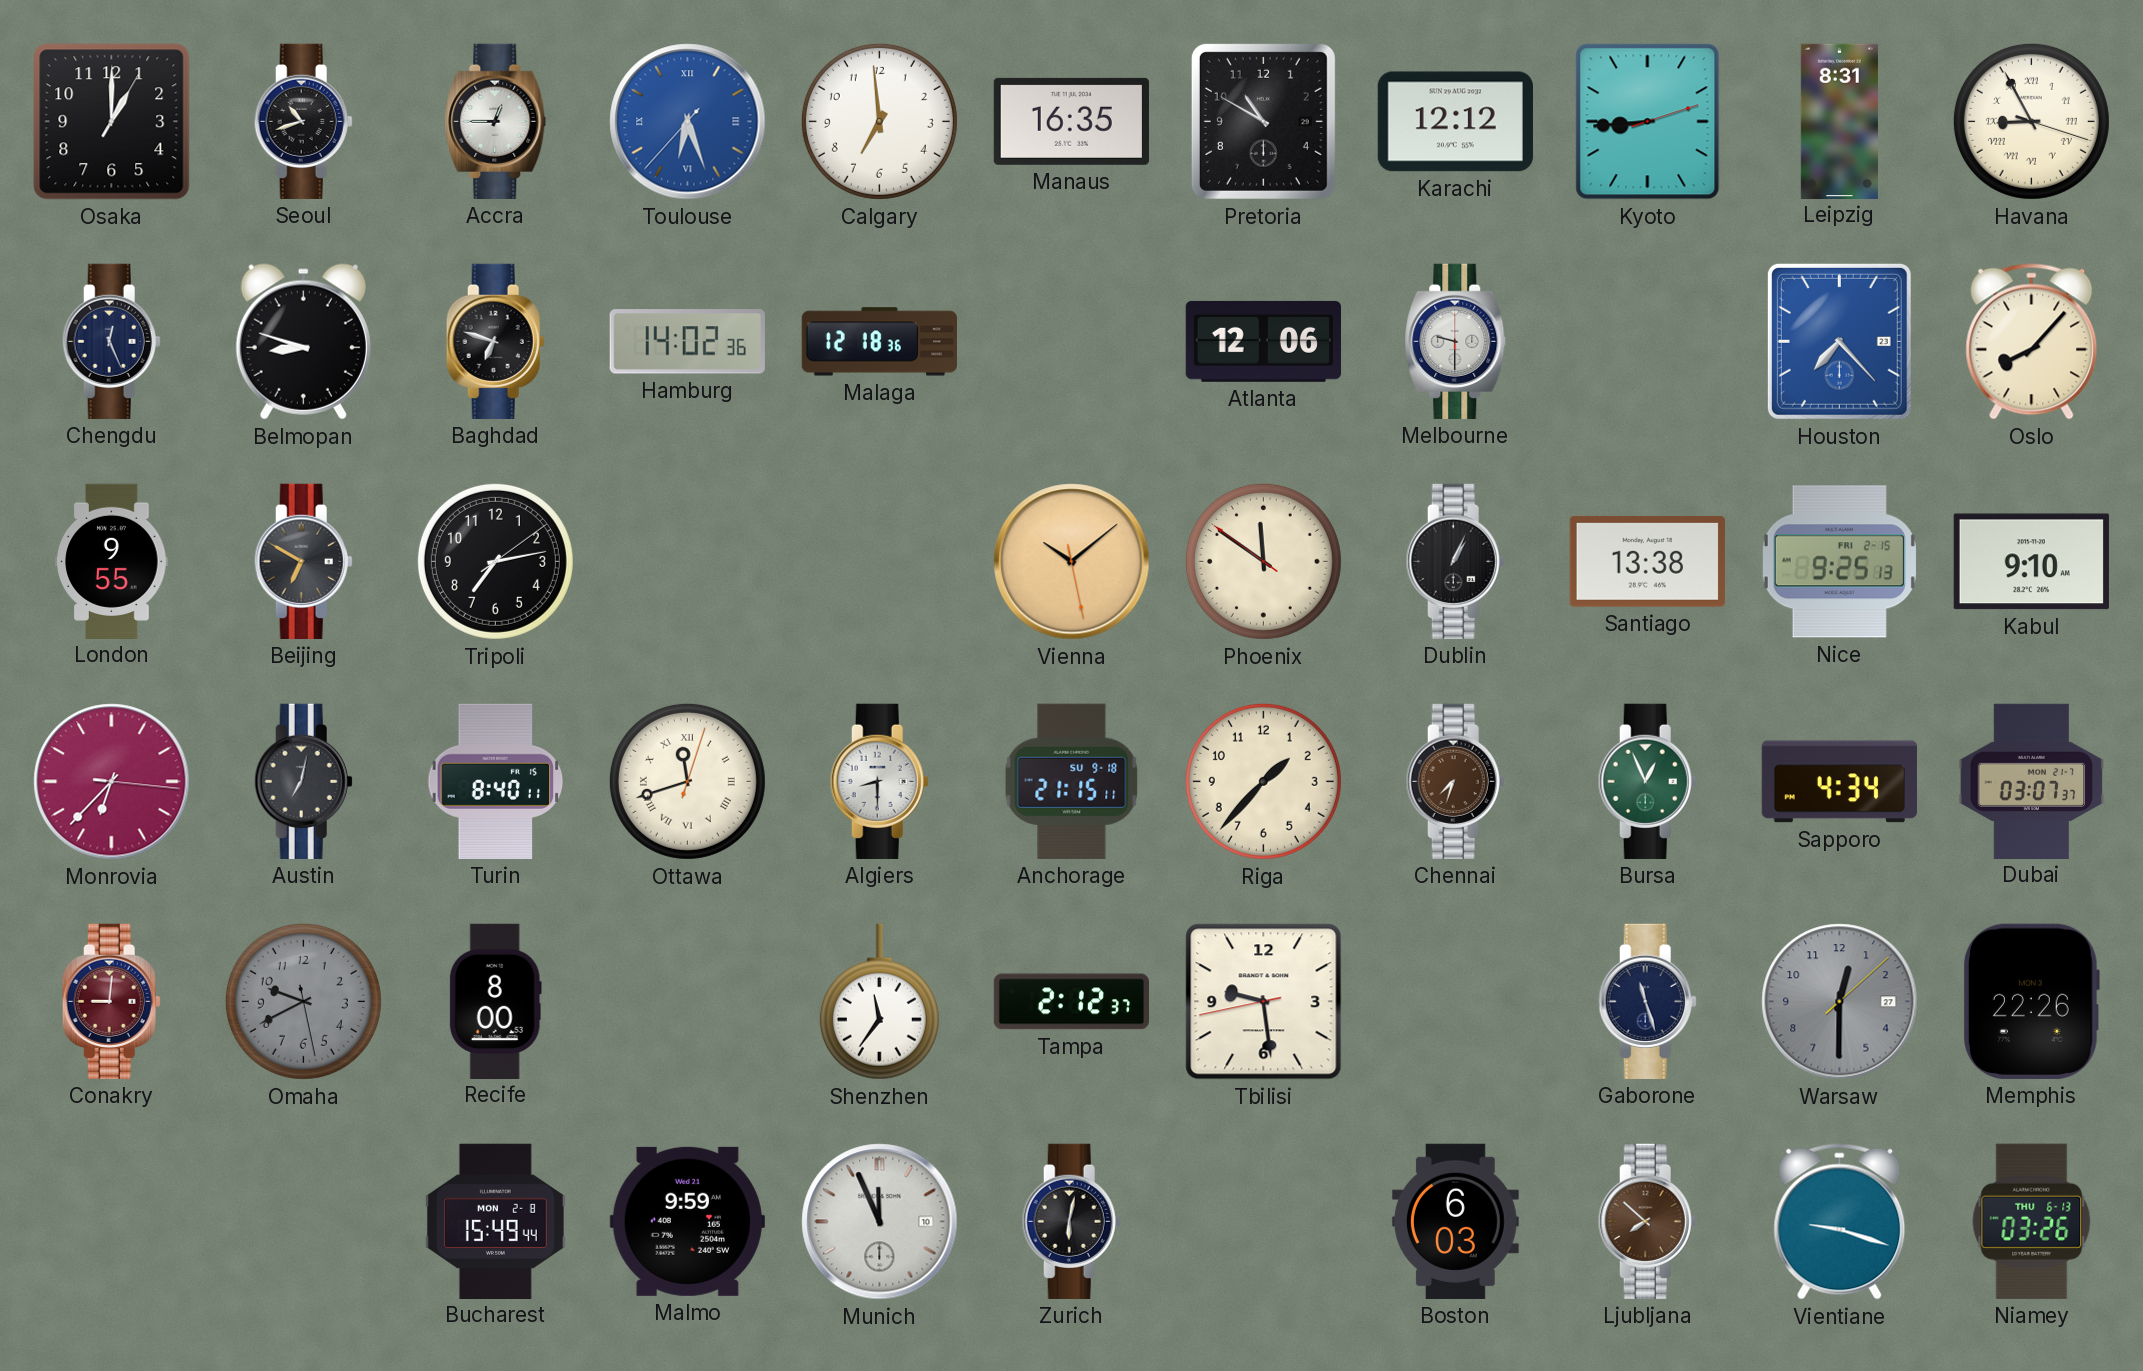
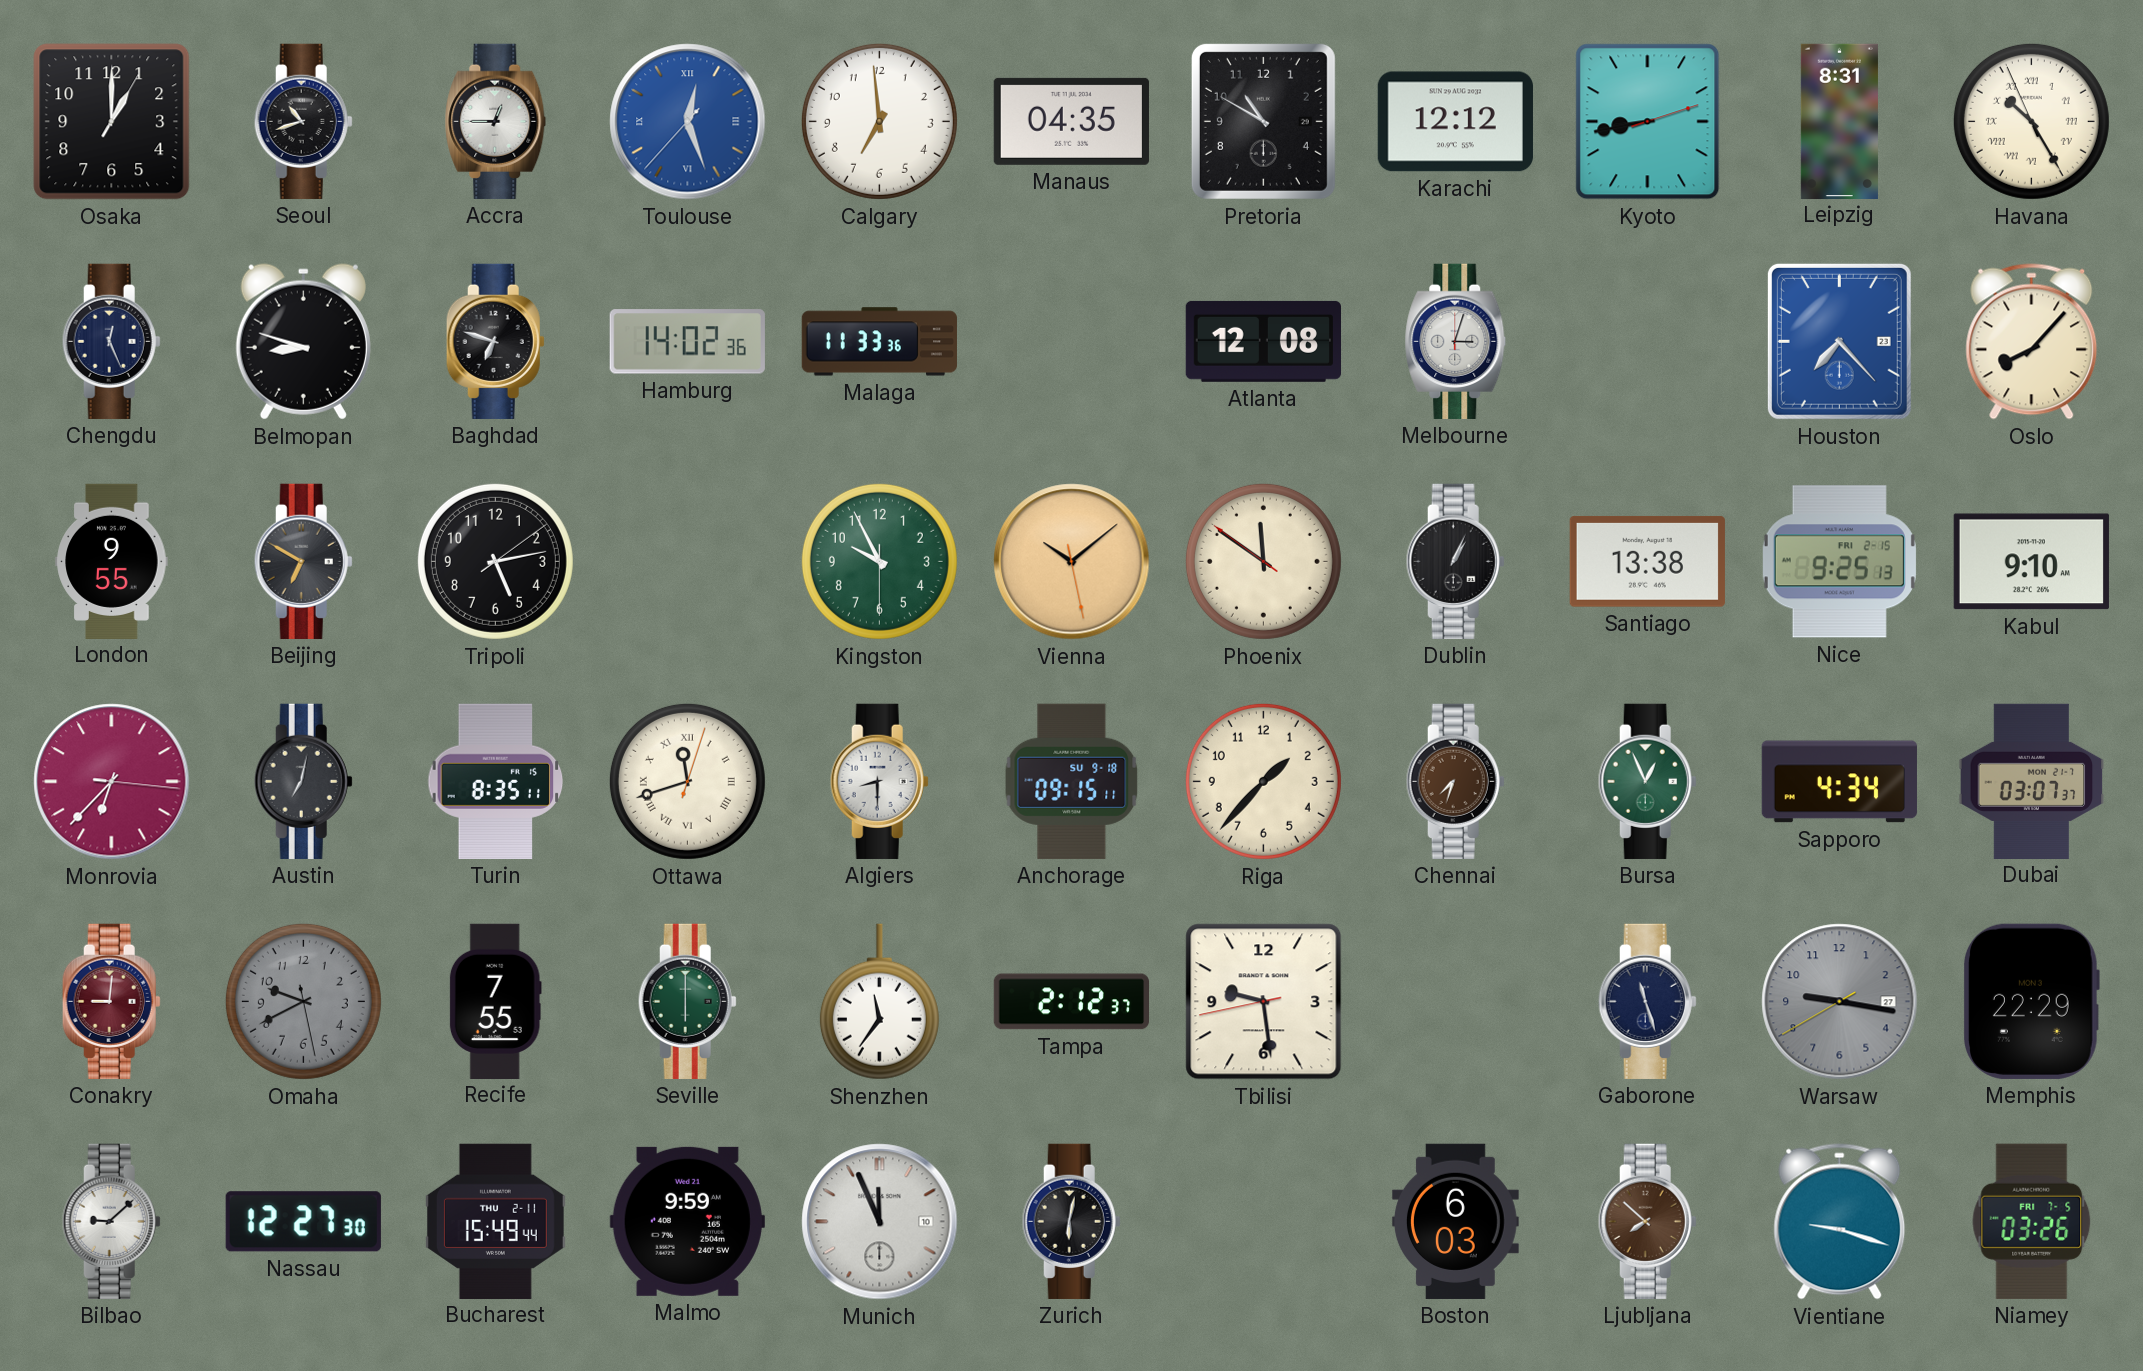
Toulouse: 6:26 -> 12:26
Manaus: 16:35 -> 04:35
Kyoto: 8:44 -> 8:43
Havana: 8:55 -> 10:24
Malaga: 12:18 -> 11:33
Atlanta: 12:06 -> 12:08
Melbourne: 9:30 -> 3:03
Tripoli: 7:13 -> 5:13
Kingston: none -> 9:55
Turin: 8:40 -> 8:35
Anchorage: 21:15 -> 09:15
Recife: 8:00 -> 7:55
Seville: none -> 6:00
Warsaw: 12:30 -> 9:16
Memphis: 22:26 -> 22:29
Bilbao: none -> 9:08
Nassau: none -> 12:27
Bucharest date: MON 2-8 -> THU 2-11
Niamey date: THU 6-13 -> FRI 7-5
